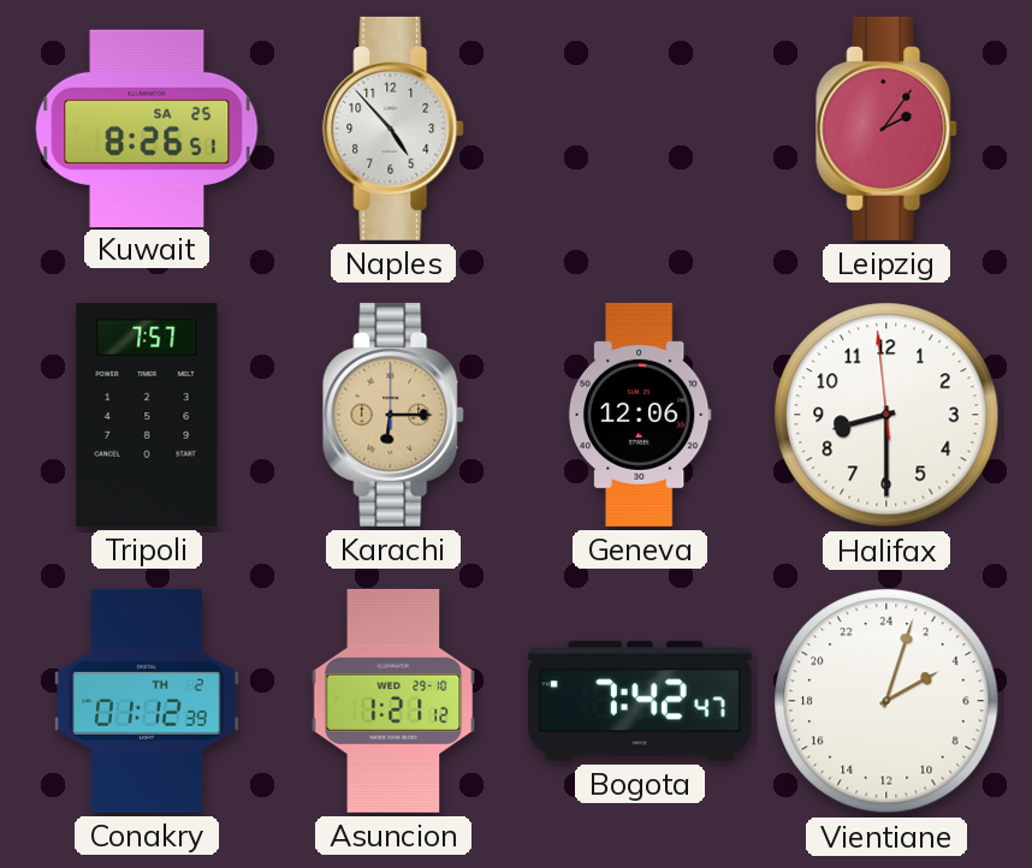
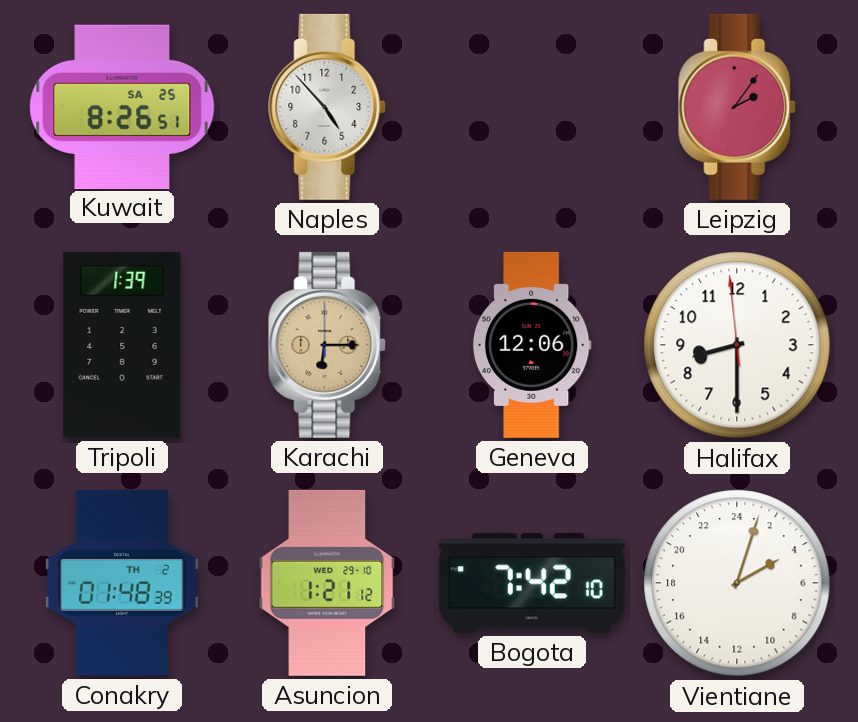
Tripoli: 7:57 -> 1:39
Conakry: 01:12 -> 01:48
Bogota: 7:42:47 -> 7:42:10
